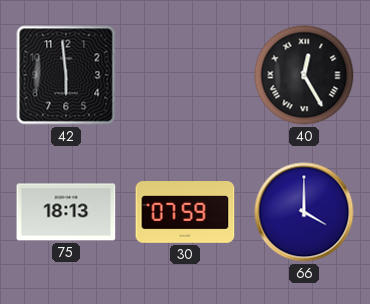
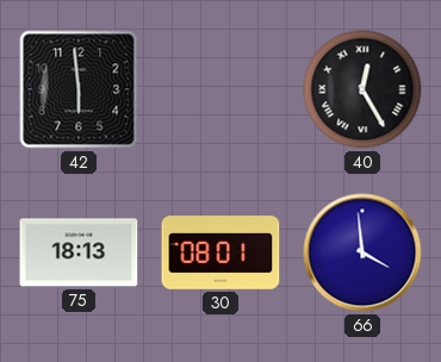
30: 07:59 -> 08:01
66: 4:00 -> 3:59
